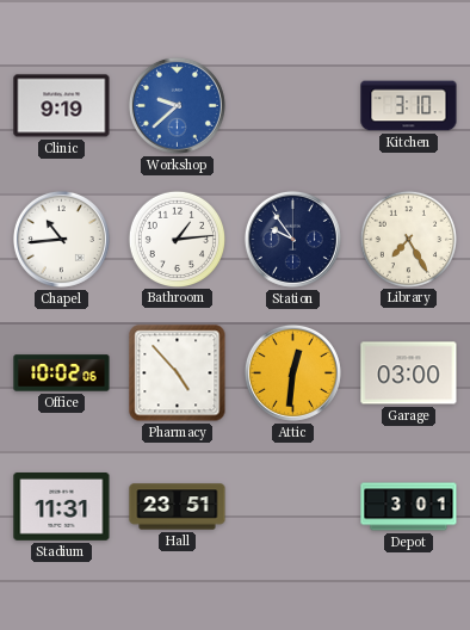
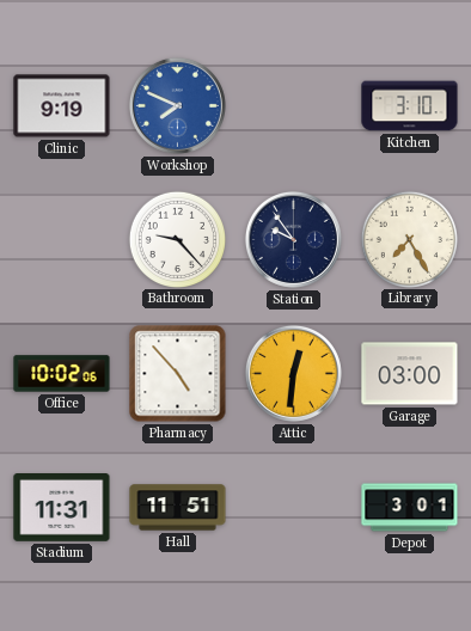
Workshop: 9:38 -> 7:49
Chapel: 10:44 -> none
Bathroom: 1:14 -> 9:23
Hall: 23:51 -> 11:51
